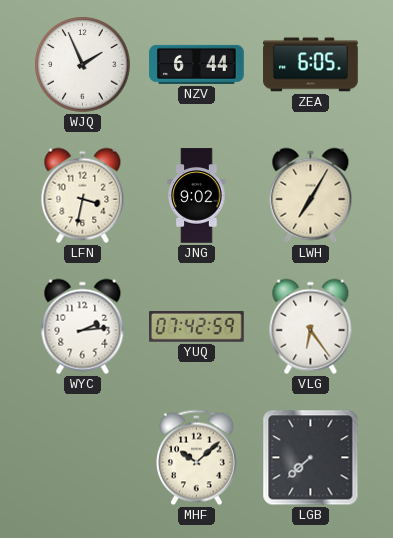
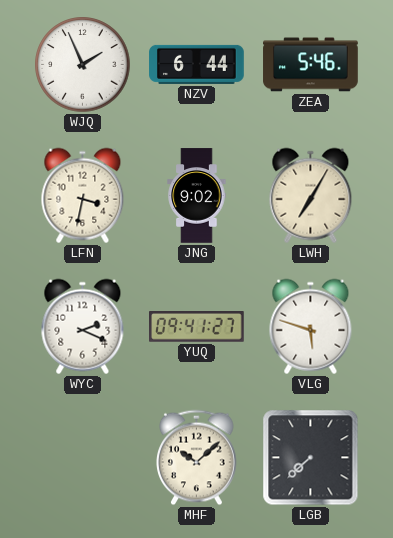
ZEA: 6:05 -> 5:46
WYC: 2:14 -> 2:19
YUQ: 07:42 -> 09:41
VLG: 6:24 -> 5:48
